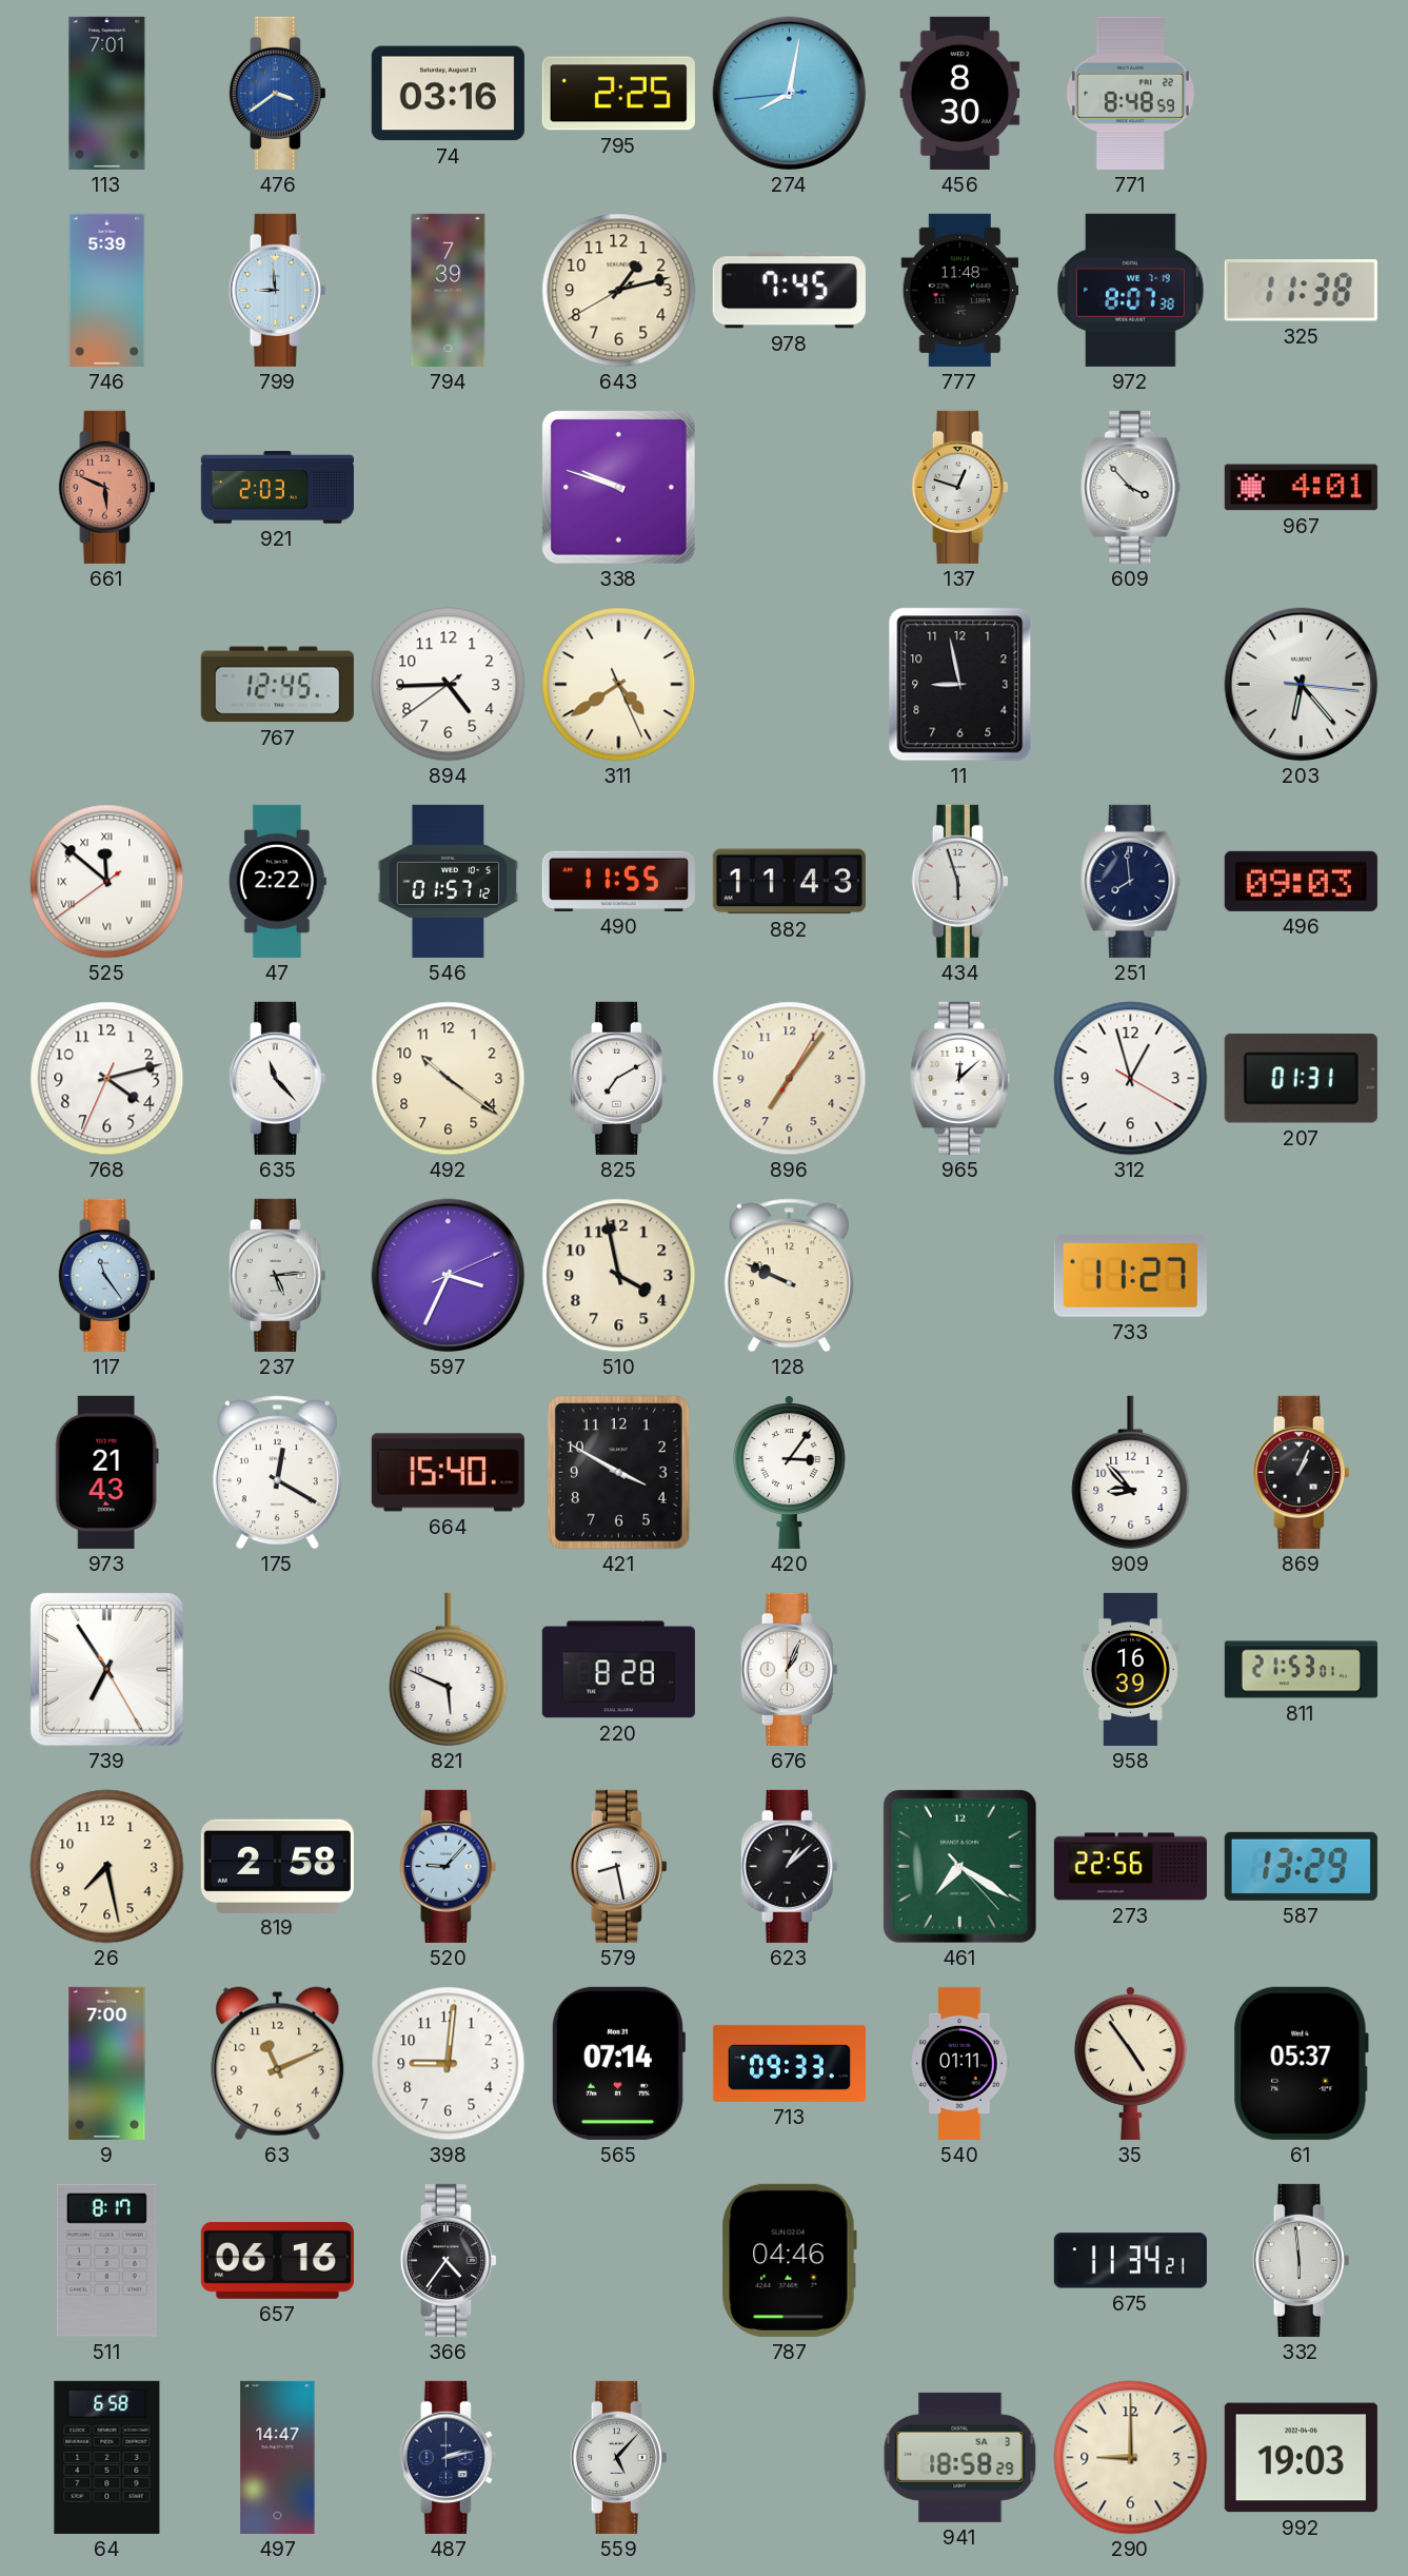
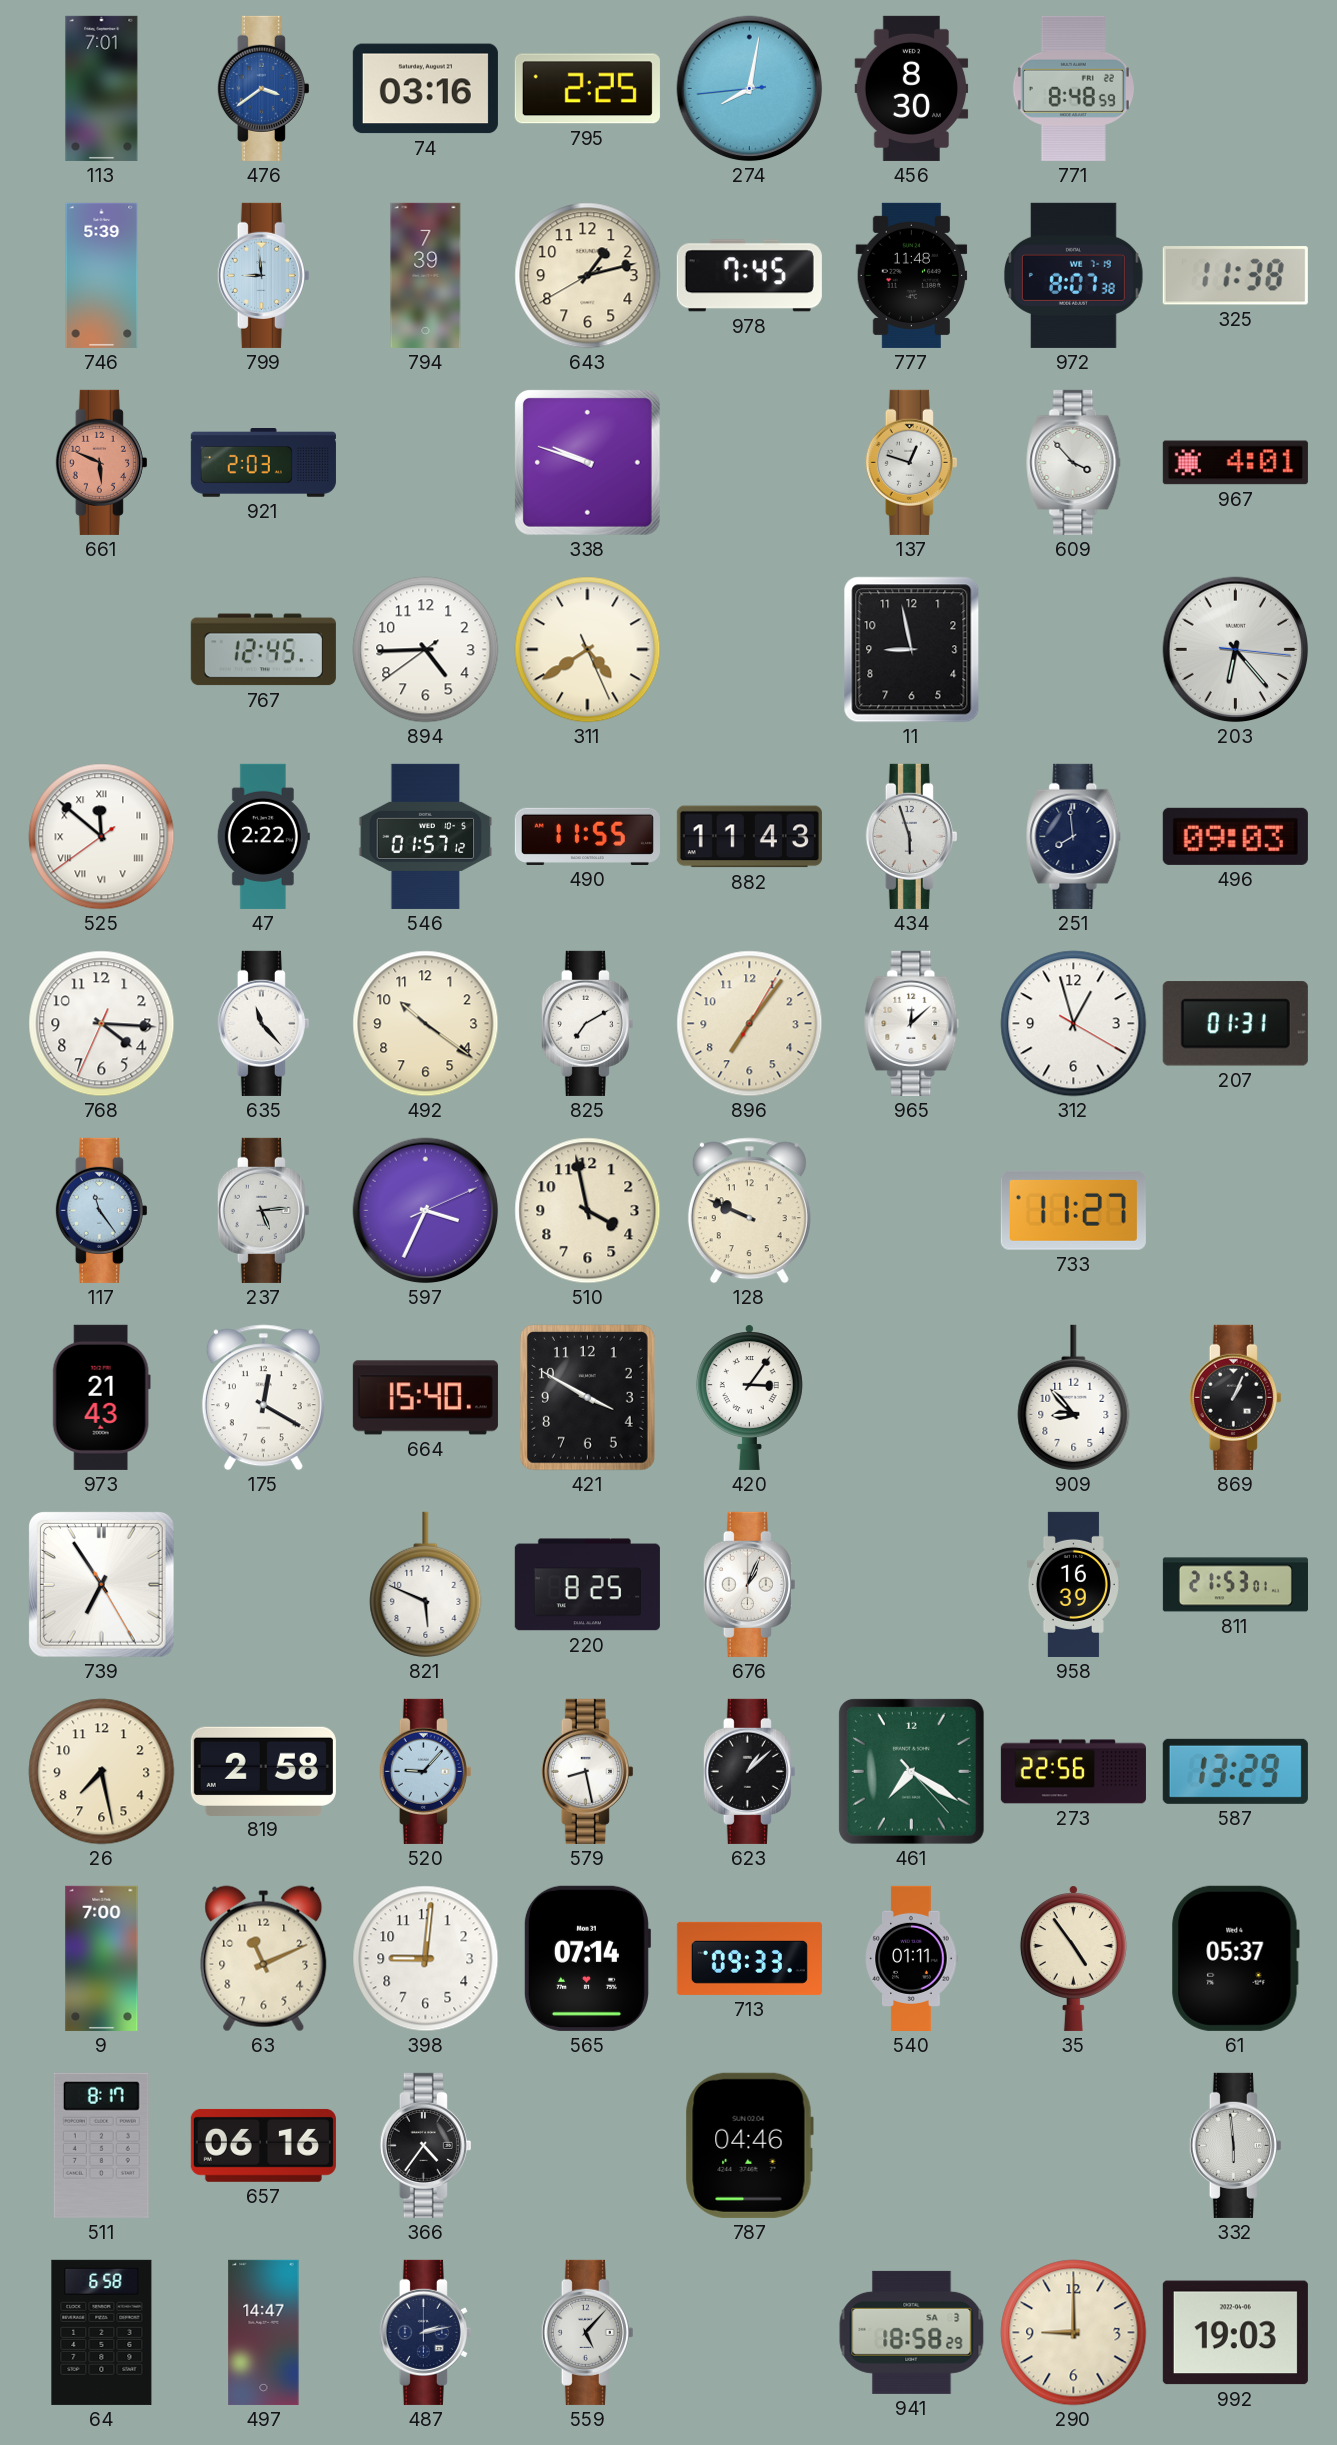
768: 4:12 -> 4:15
220: 8:28 -> 8:25
675: 11:34 -> none
